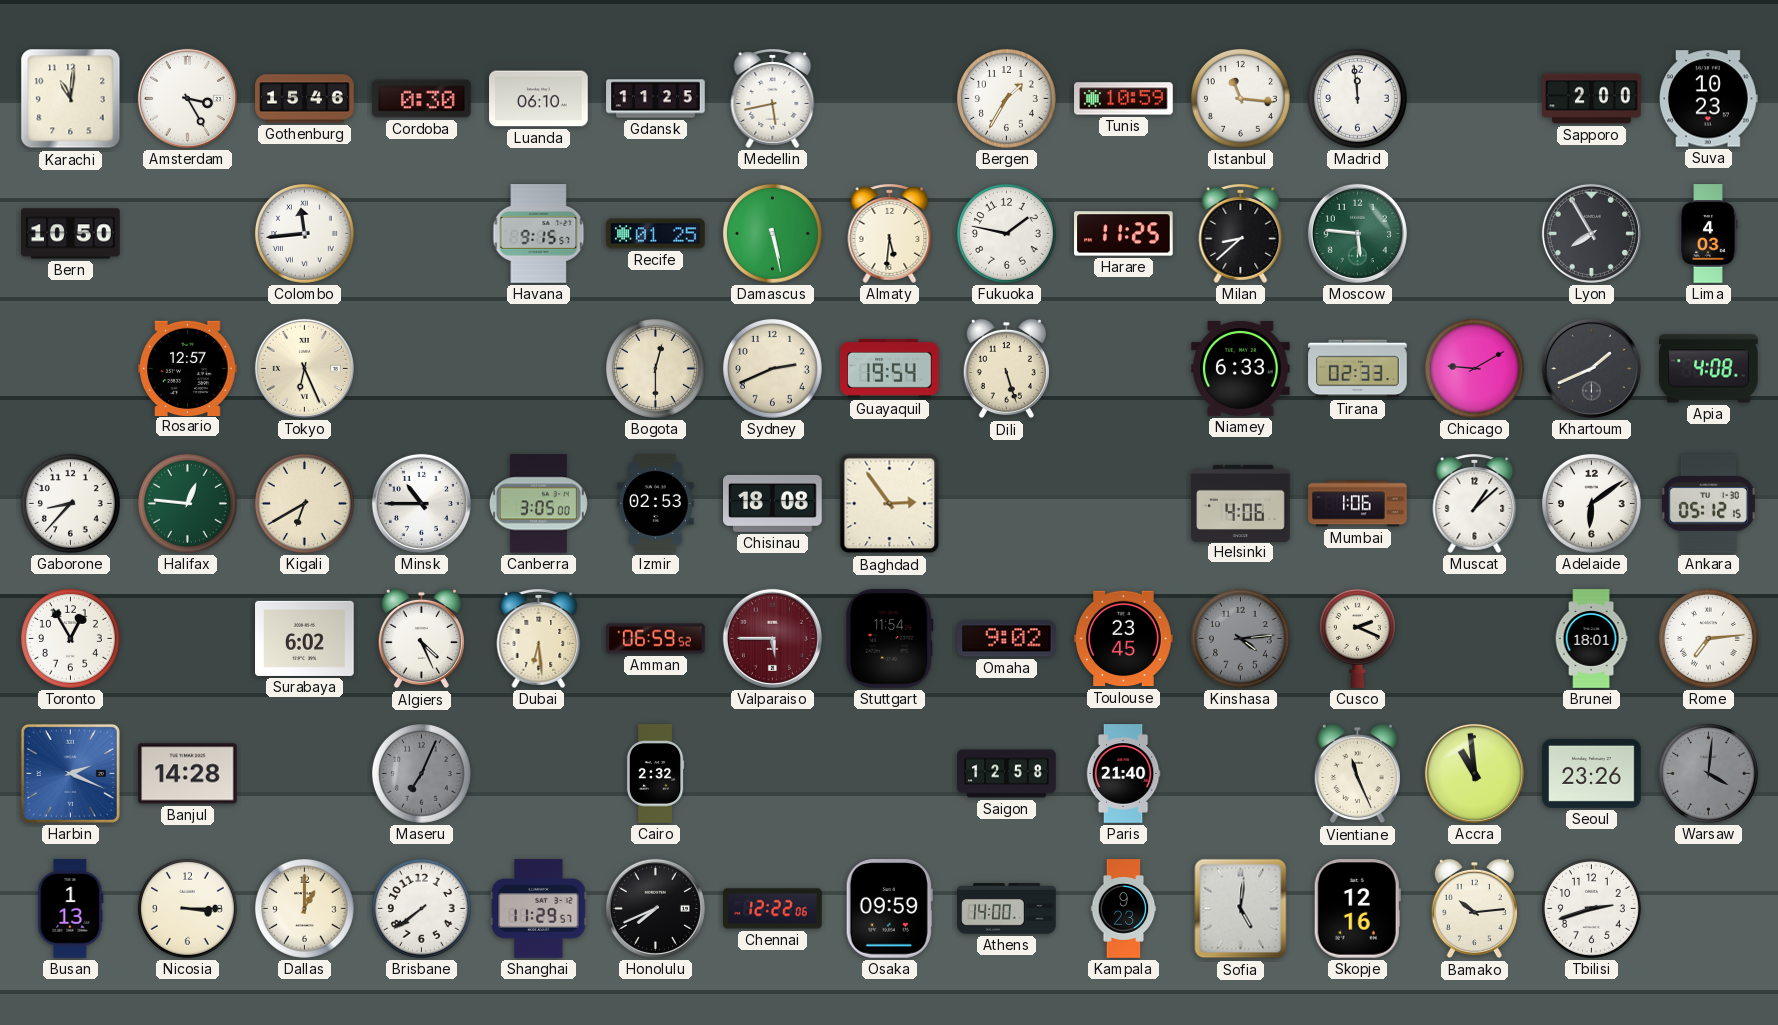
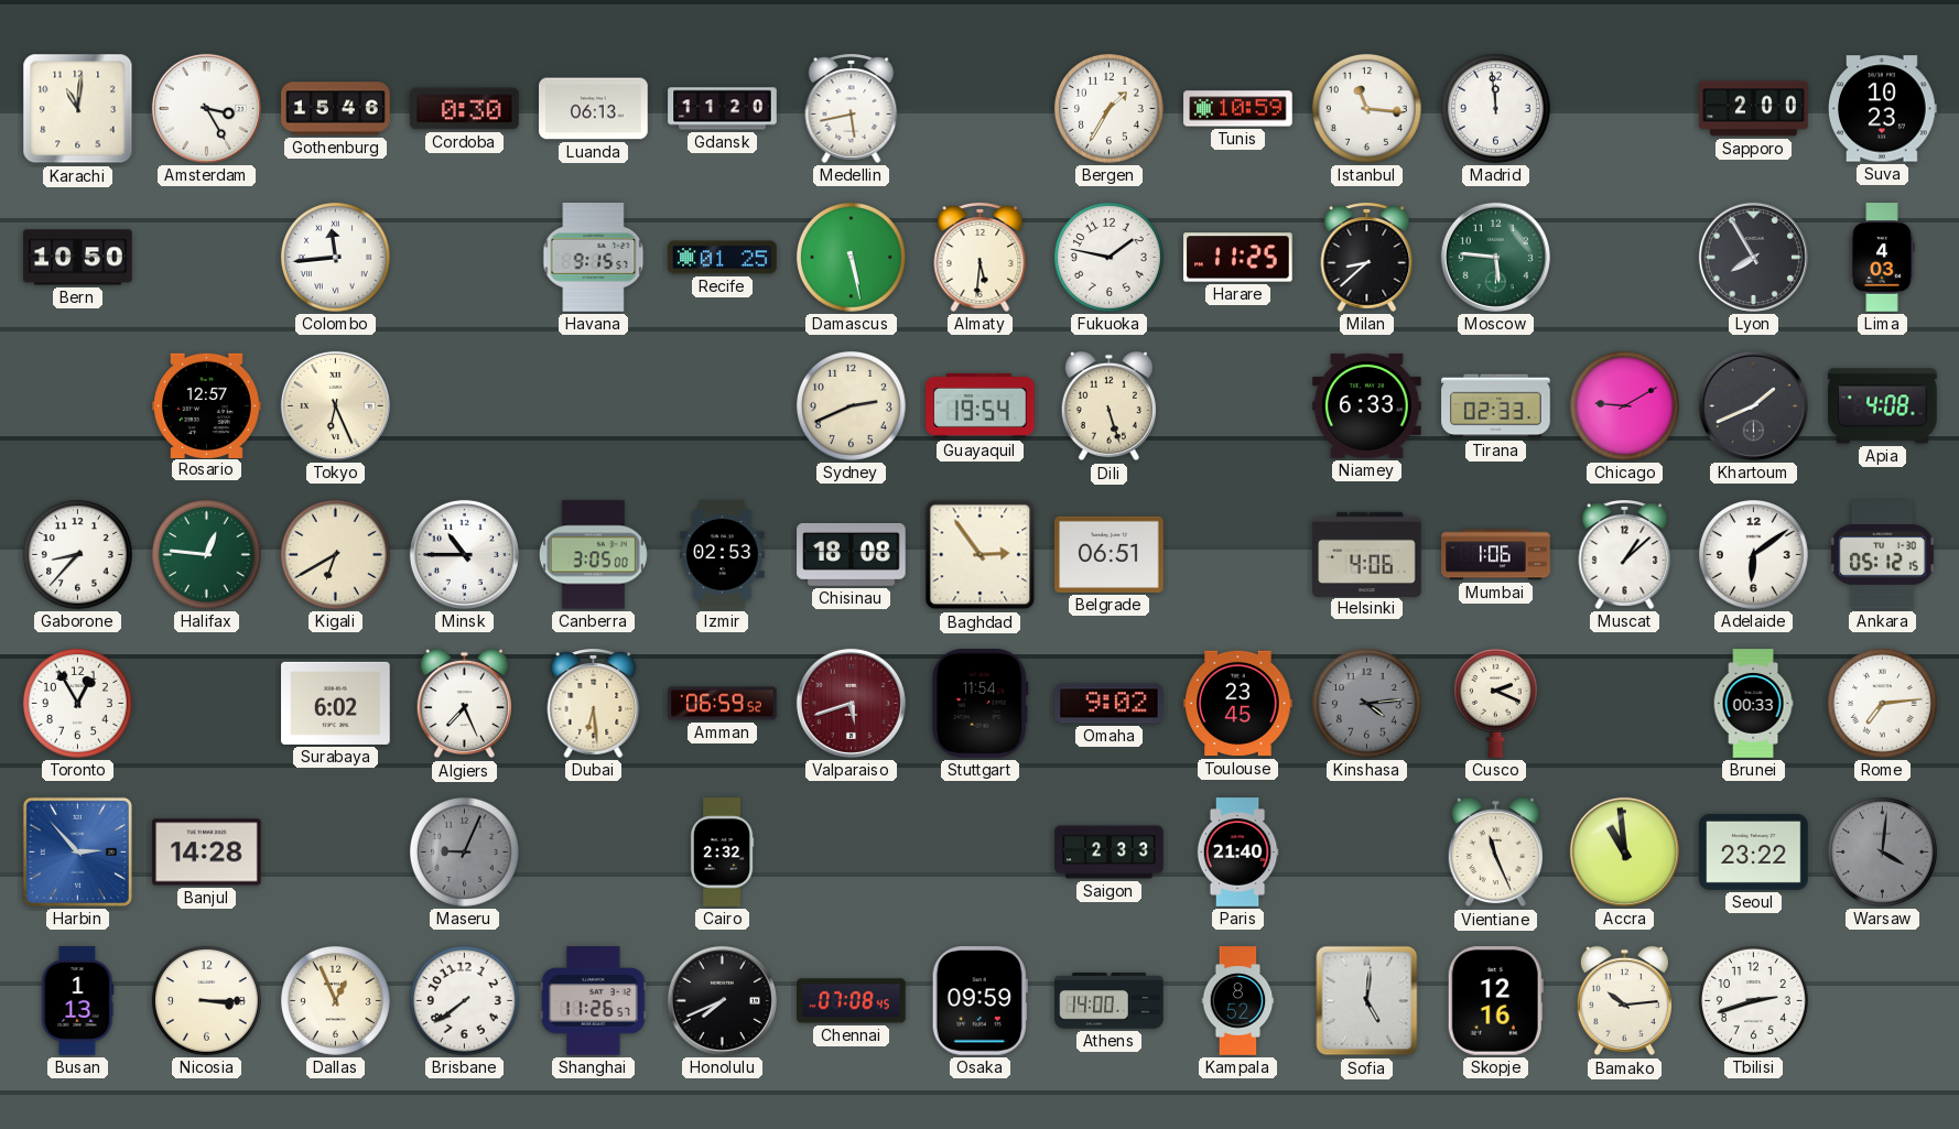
Luanda: 06:10 -> 06:13
Gdansk: 11:25 -> 11:20
Bogota: 12:30 -> none
Belgrade: none -> 06:51
Algiers: 4:26 -> 7:26
Valparaiso: 5:45 -> 5:42
Brunei: 18:01 -> 00:33
Harbin: 2:19 -> 2:53
Maseru: 7:04 -> 9:04
Saigon: 12:58 -> 2:33
Seoul: 23:26 -> 23:22
Dallas: 1:00 -> 12:56
Shanghai: 11:29 -> 11:26
Chennai: 12:22 -> 07:08
Kampala: 9:23 -> 8:52
